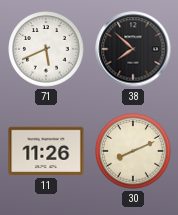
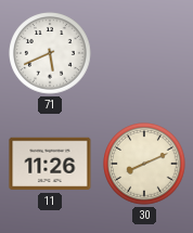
38: 7:52 -> none
